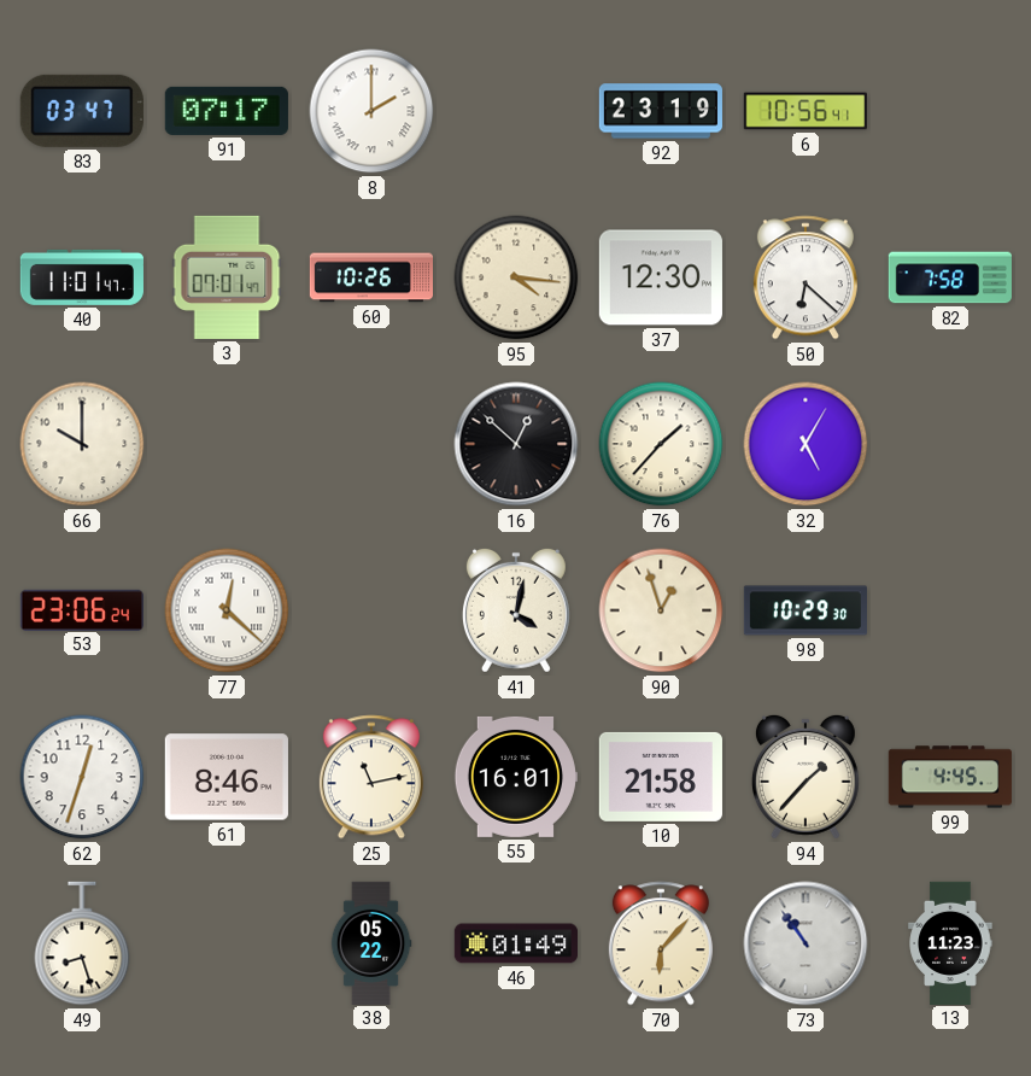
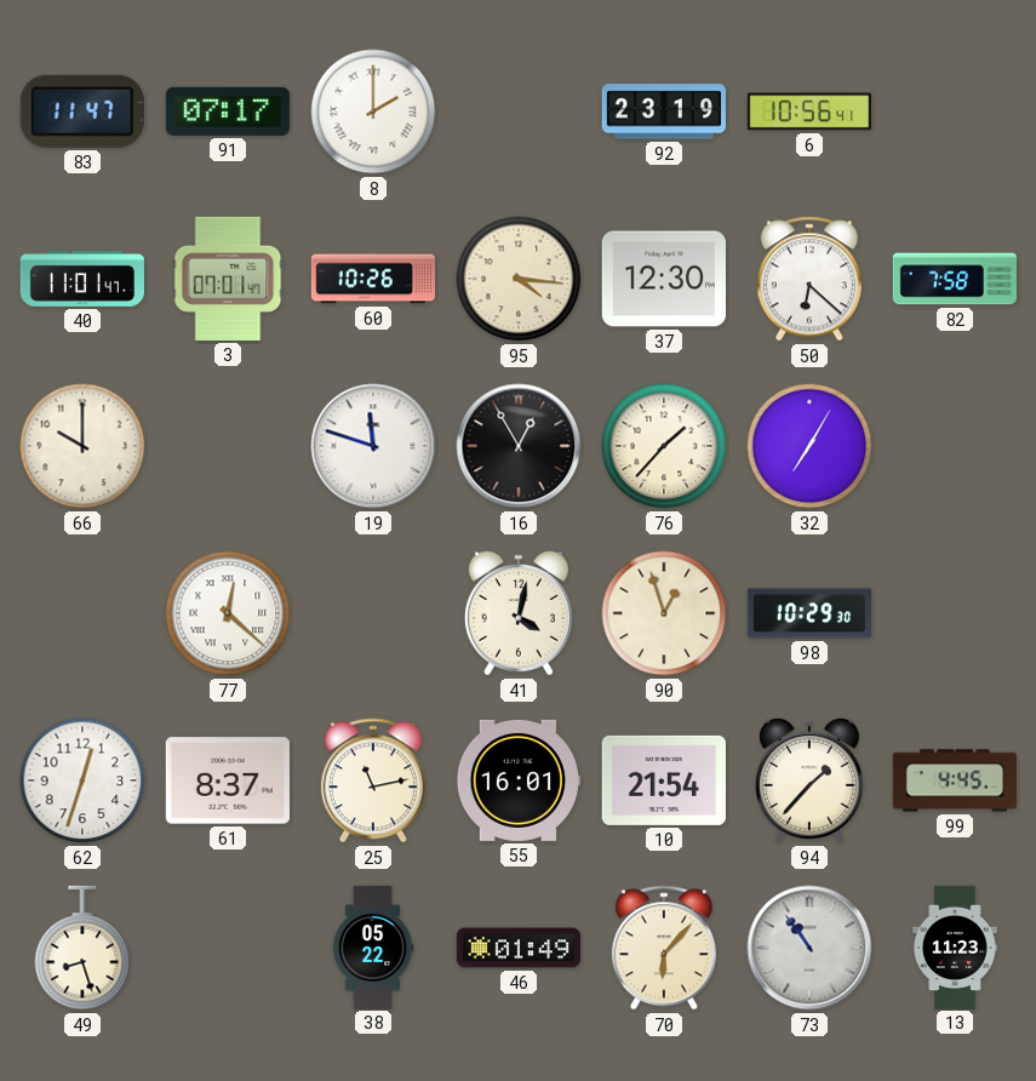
83: 03:47 -> 11:47
19: none -> 11:48
16: 12:52 -> 12:55
32: 5:05 -> 7:05
53: 23:06 -> none
61: 8:46 -> 8:37
10: 21:58 -> 21:54
